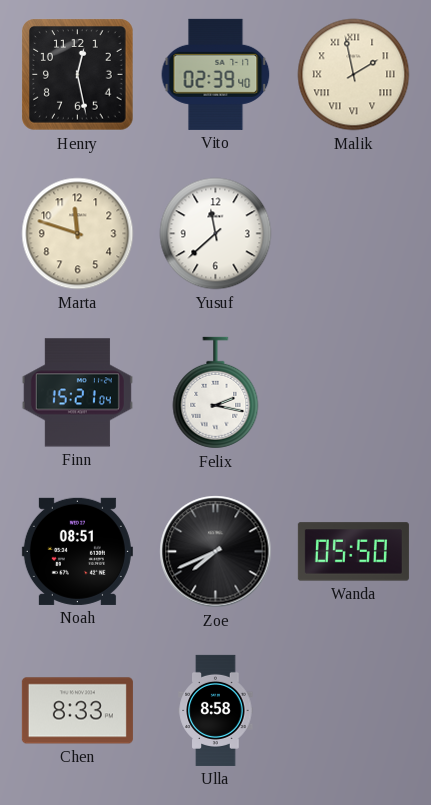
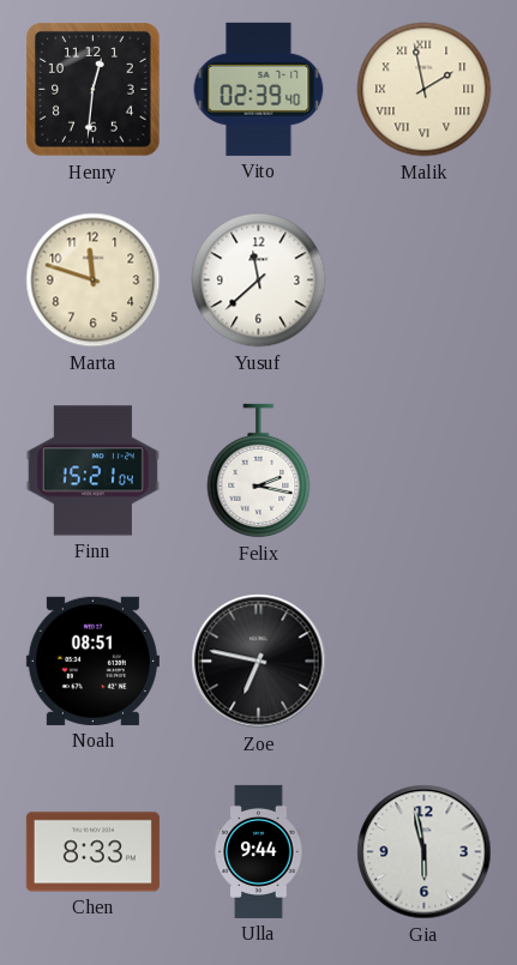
Henry: 12:28 -> 12:31
Zoe: 7:41 -> 6:47
Wanda: 05:50 -> none
Ulla: 8:58 -> 9:44
Gia: none -> 5:58
